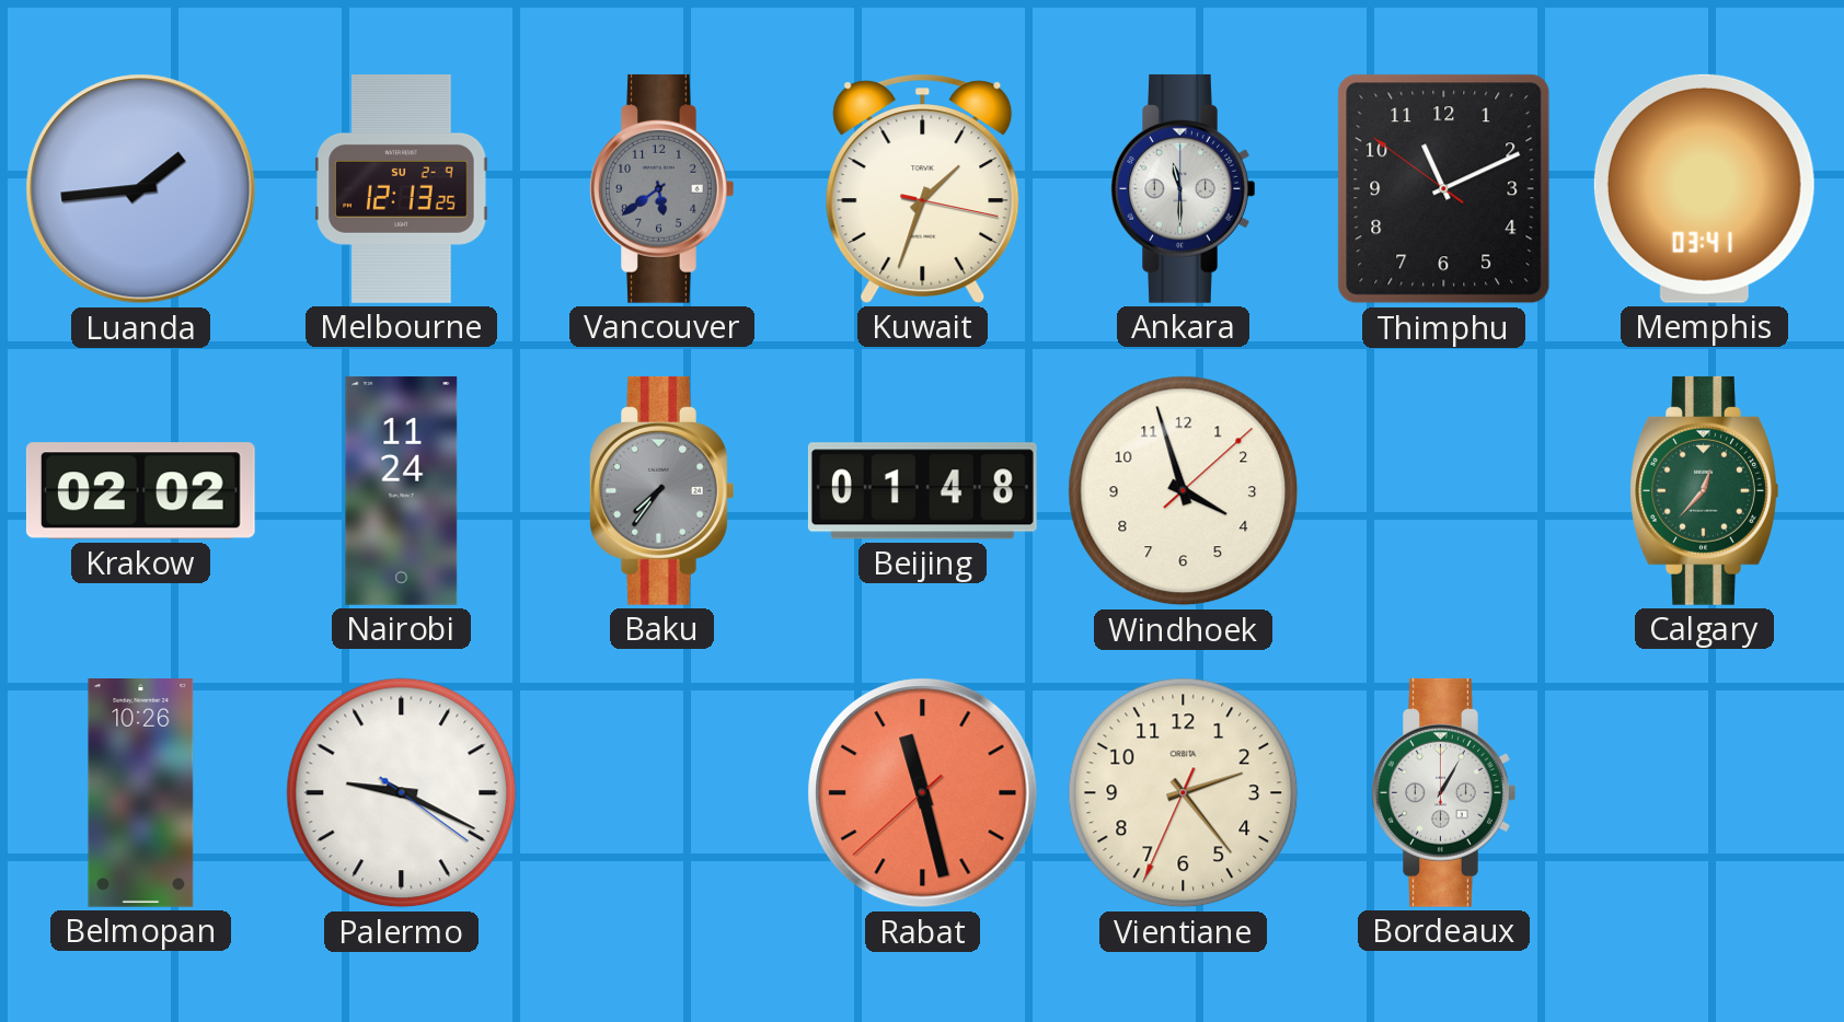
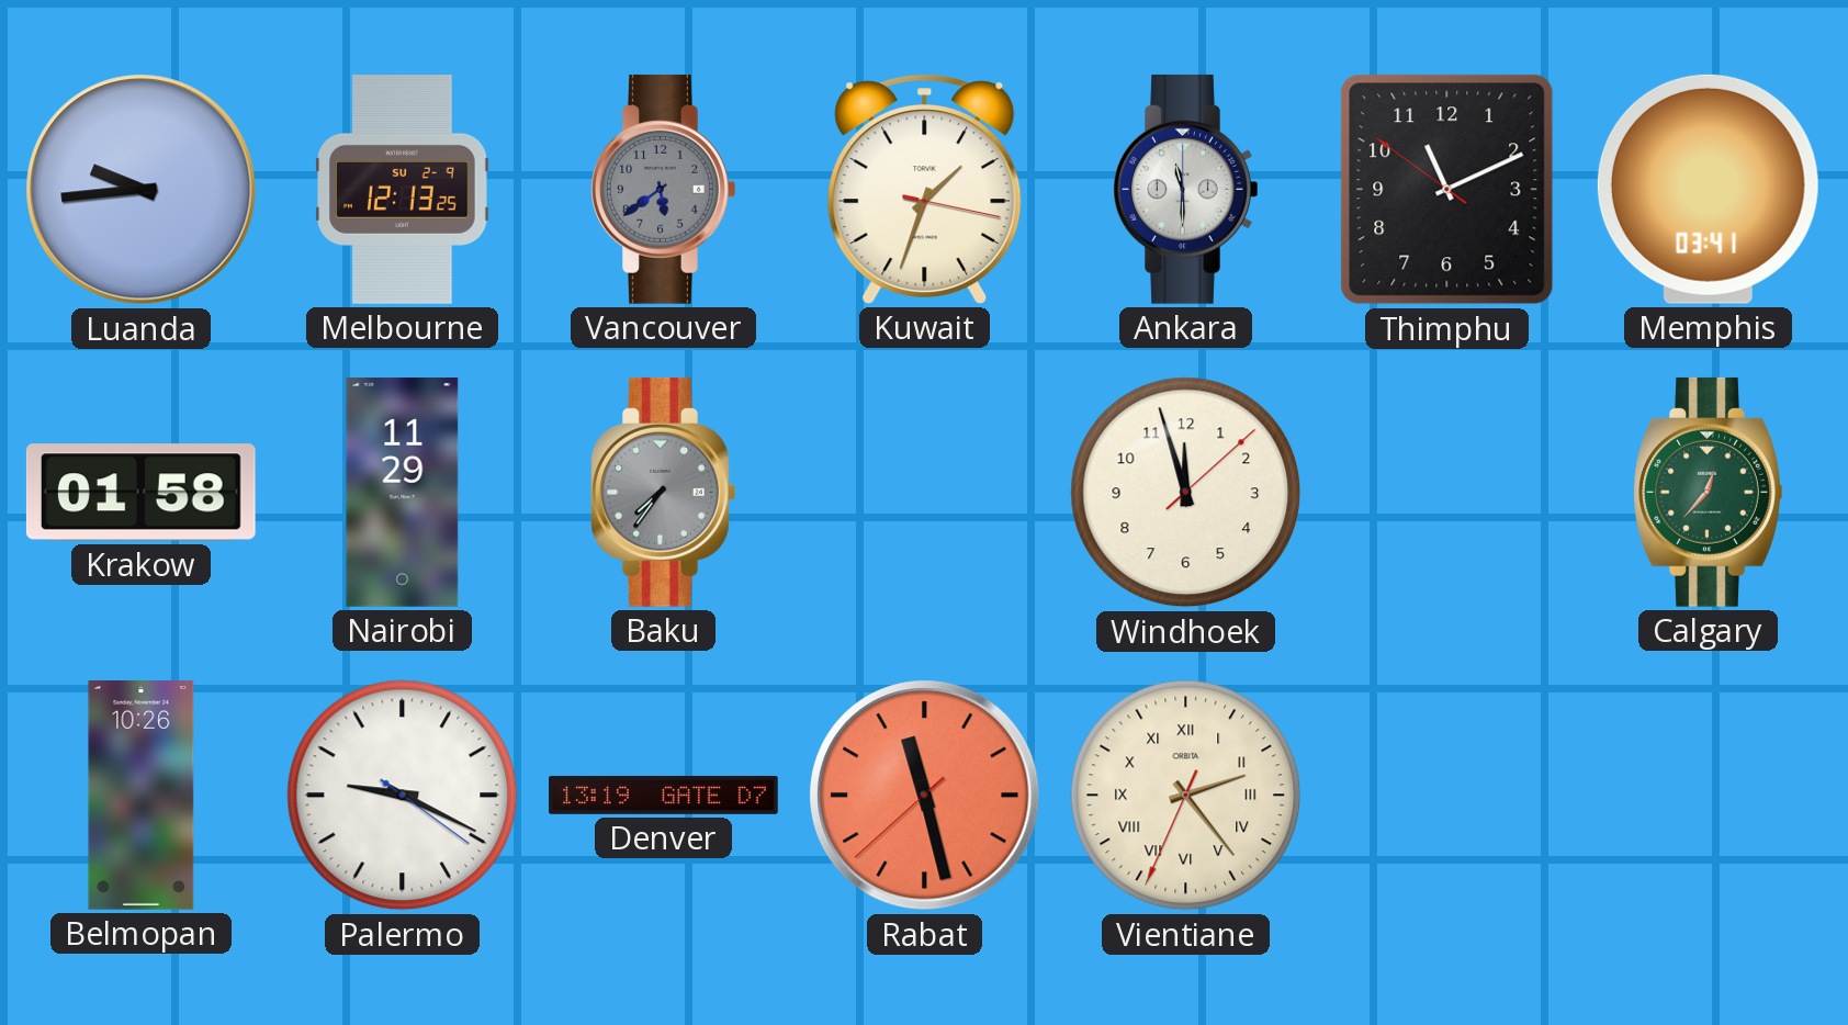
Luanda: 1:44 -> 9:44
Krakow: 02:02 -> 01:58
Nairobi: 11:24 -> 11:29
Beijing: 01:48 -> none
Windhoek: 3:57 -> 11:57
Denver: none -> 13:19
Vientiane numerals: Arabic -> Roman
Bordeaux: 1:05 -> none
